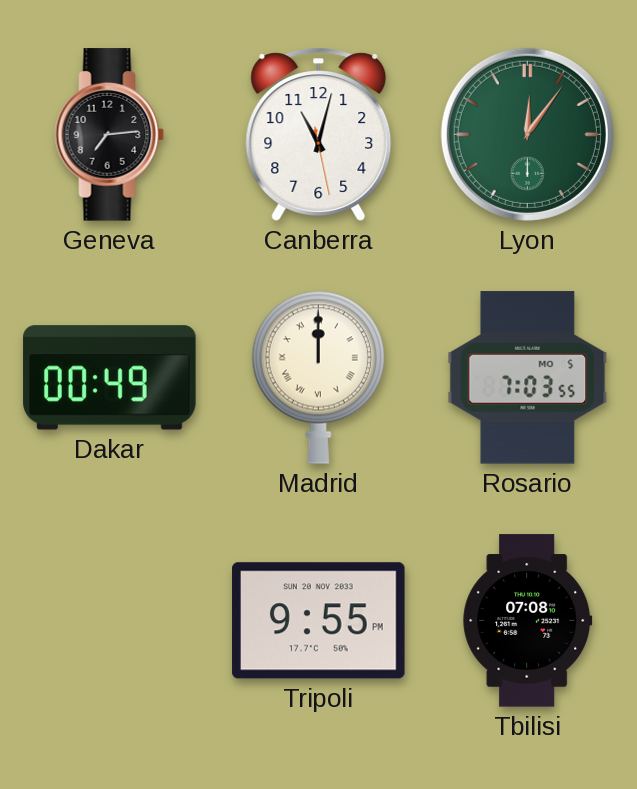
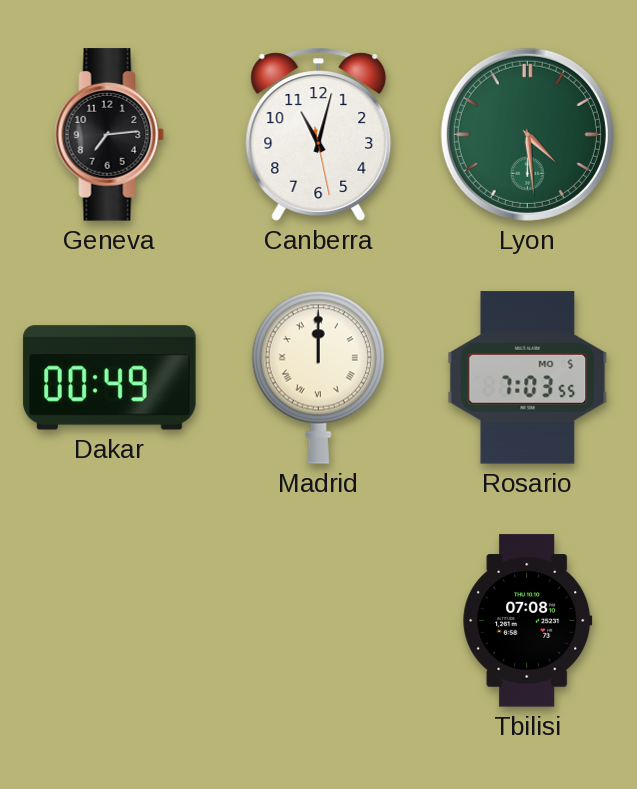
Lyon: 12:06 -> 4:29
Tripoli: 9:55 -> none
